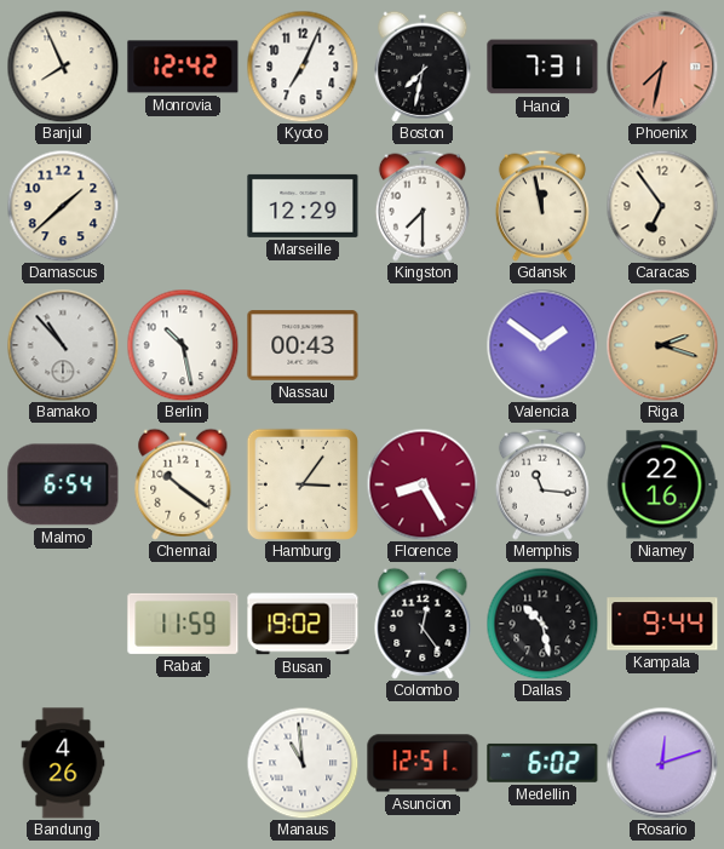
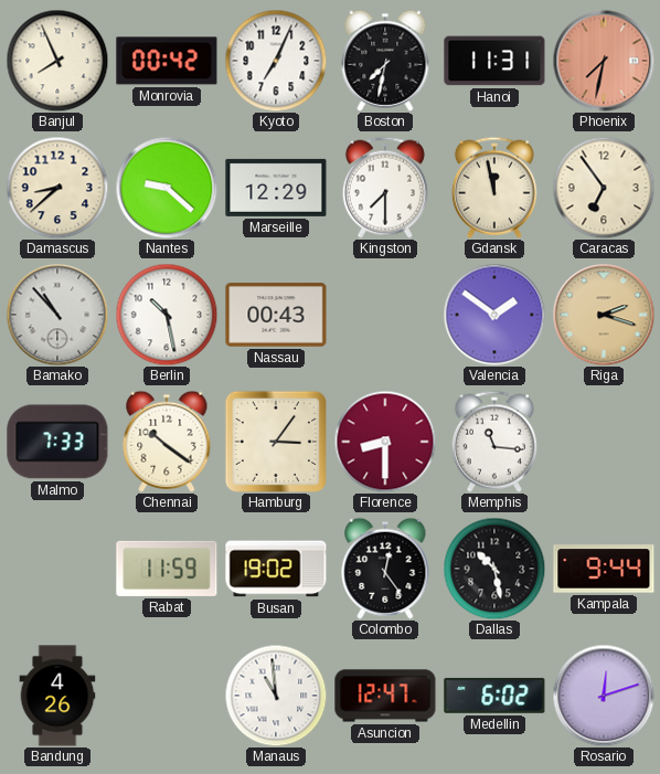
Monrovia: 12:42 -> 00:42
Hanoi: 7:31 -> 11:31
Damascus: 1:38 -> 8:38
Nantes: none -> 9:22
Malmo: 6:54 -> 7:33
Florence: 8:25 -> 8:30
Niamey: 22:16 -> none
Asuncion: 12:51 -> 12:47
